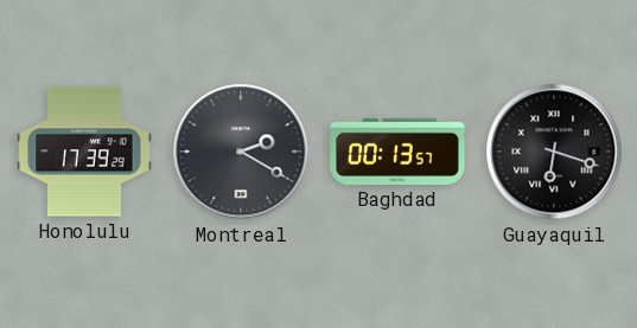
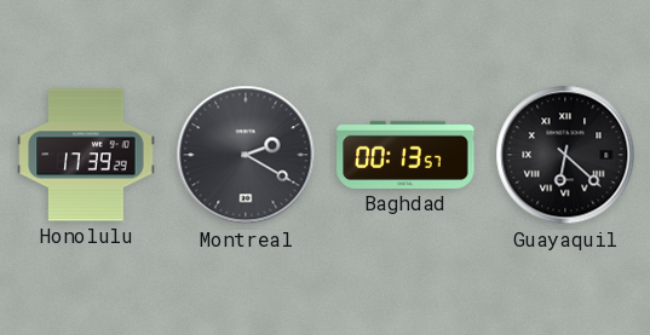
Guayaquil: 6:18 -> 6:22
